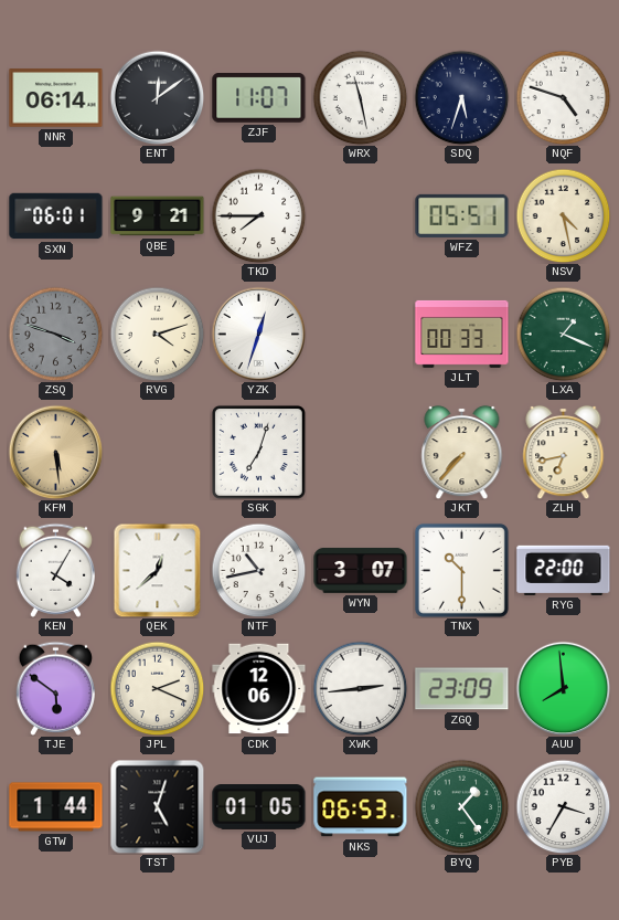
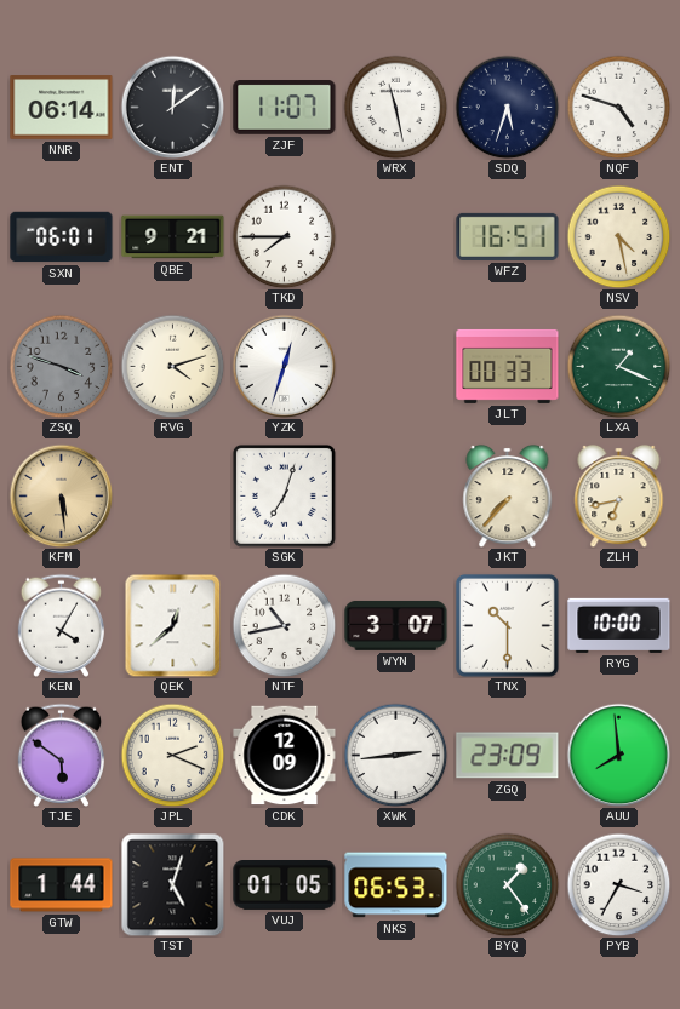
WFZ: 05:51 -> 16:51
RYG: 22:00 -> 10:00
CDK: 12:06 -> 12:09
